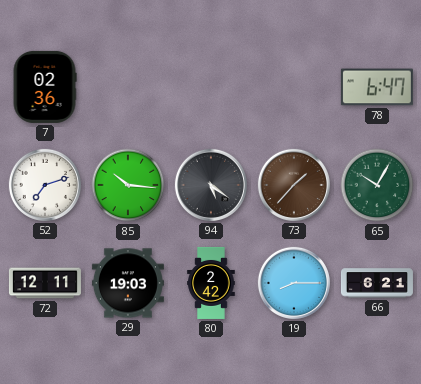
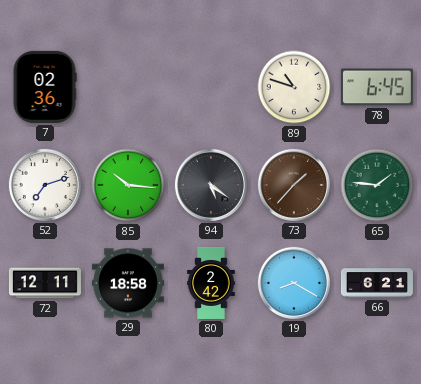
89: none -> 10:48
78: 6:47 -> 6:45
65: 10:05 -> 1:46
29: 19:03 -> 18:58
19: 8:15 -> 8:20
